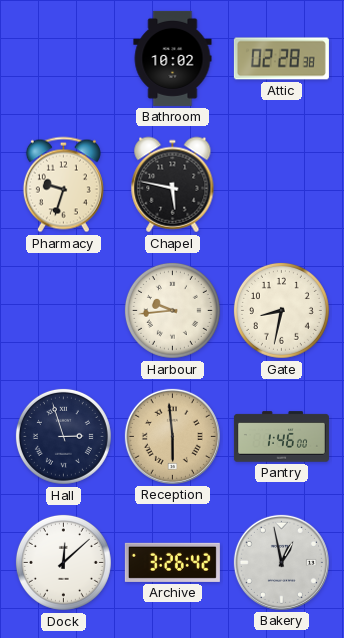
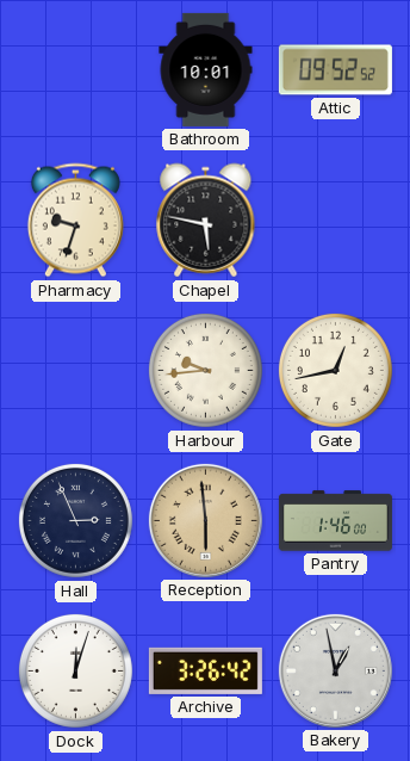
Bathroom: 10:02 -> 10:01
Attic: 02:28 -> 09:52
Gate: 8:32 -> 12:43
Hall: 2:57 -> 2:56
Dock: 12:08 -> 12:03
